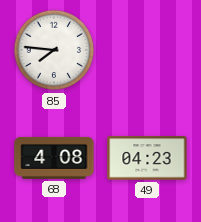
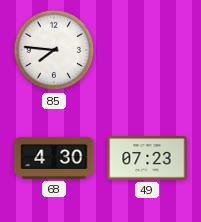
68: 4:08 -> 4:30
49: 04:23 -> 07:23
